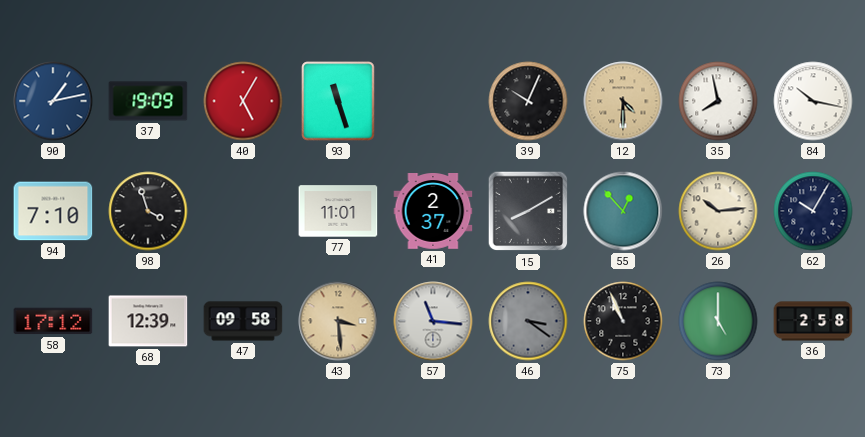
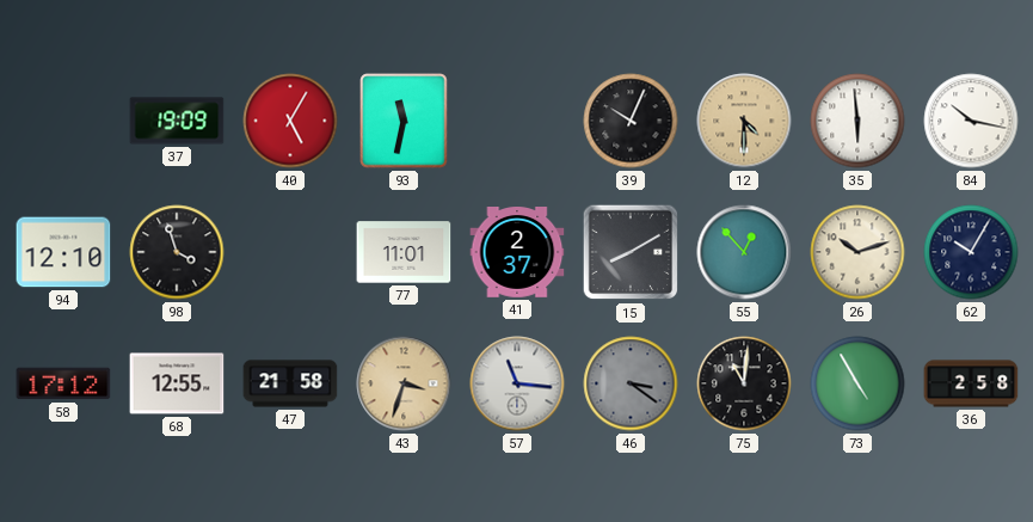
90: 1:13 -> none
93: 11:27 -> 11:32
35: 7:58 -> 5:59
94: 7:10 -> 12:10
26: 10:14 -> 10:12
68: 12:39 -> 12:55
47: 09:58 -> 21:58
43: 3:29 -> 3:33
75: 10:56 -> 11:01
73: 5:00 -> 4:55
